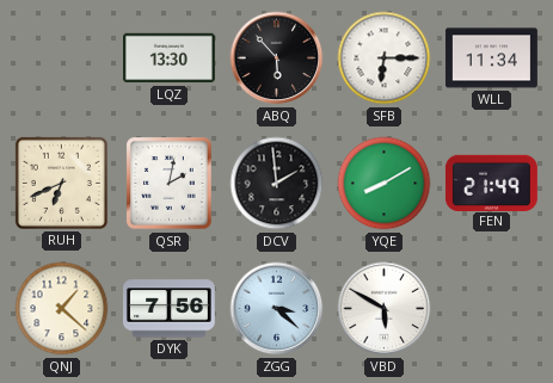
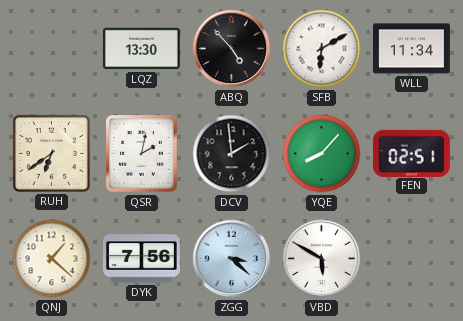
ABQ: 5:53 -> 4:53
SFB: 6:15 -> 6:10
RUH: 6:41 -> 6:39
YQE: 8:10 -> 8:07
FEN: 21:49 -> 02:51
